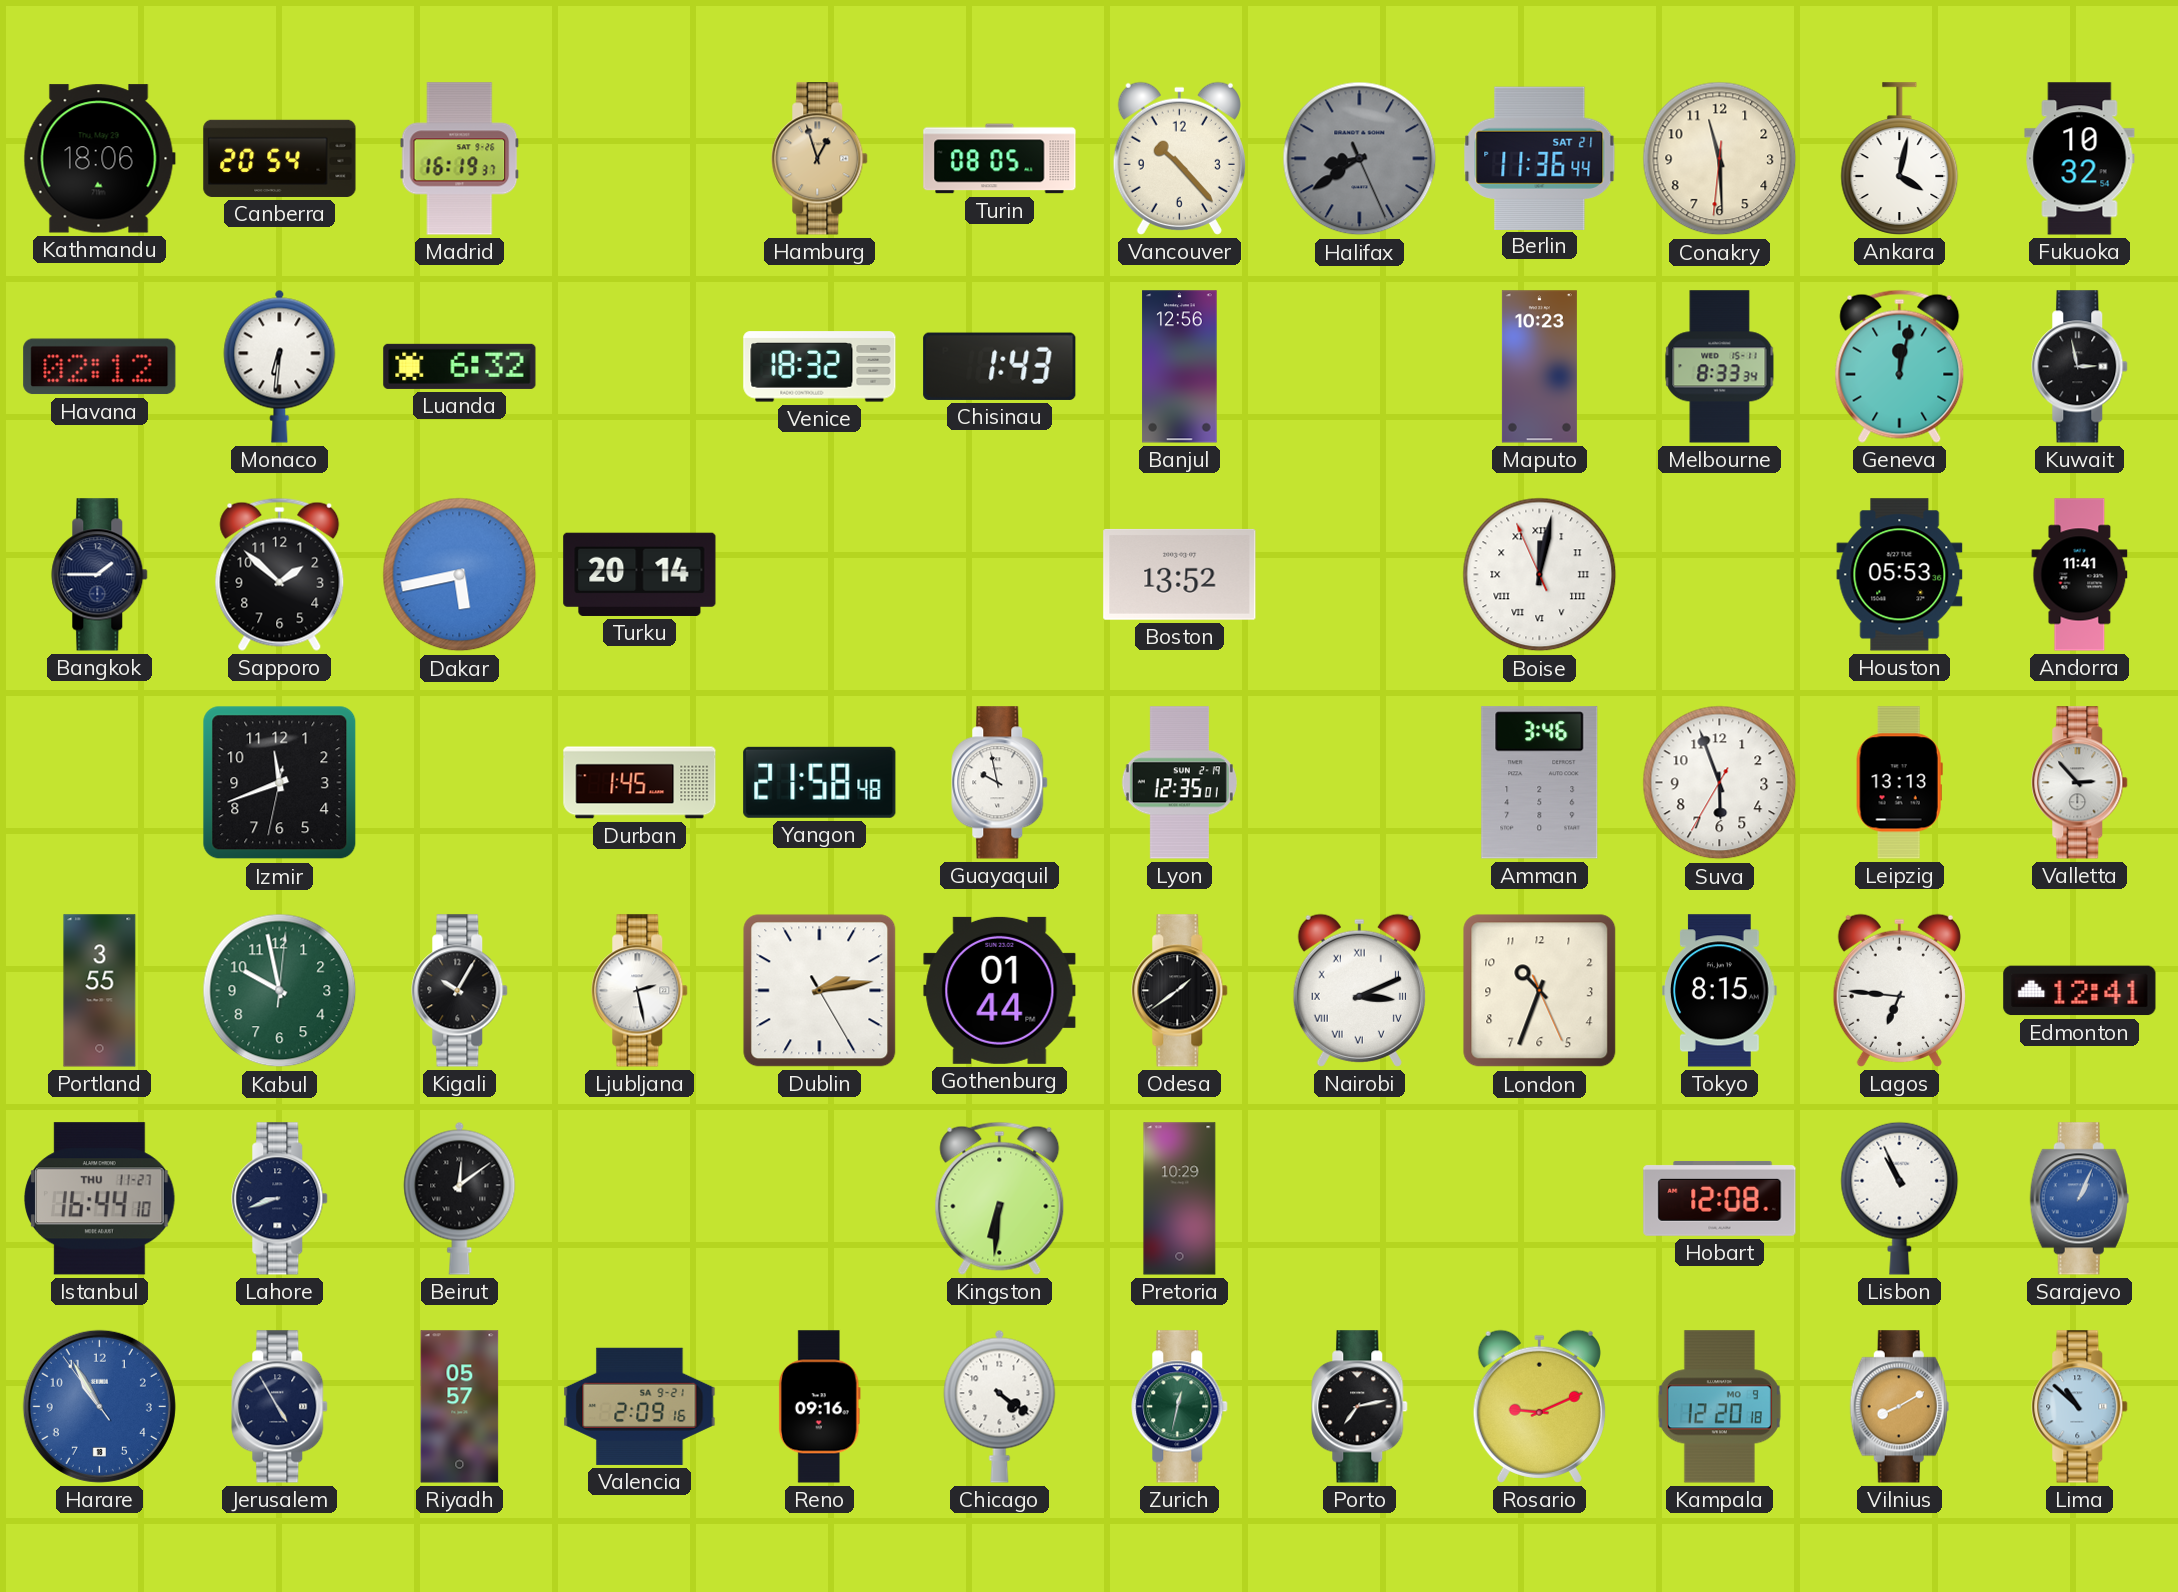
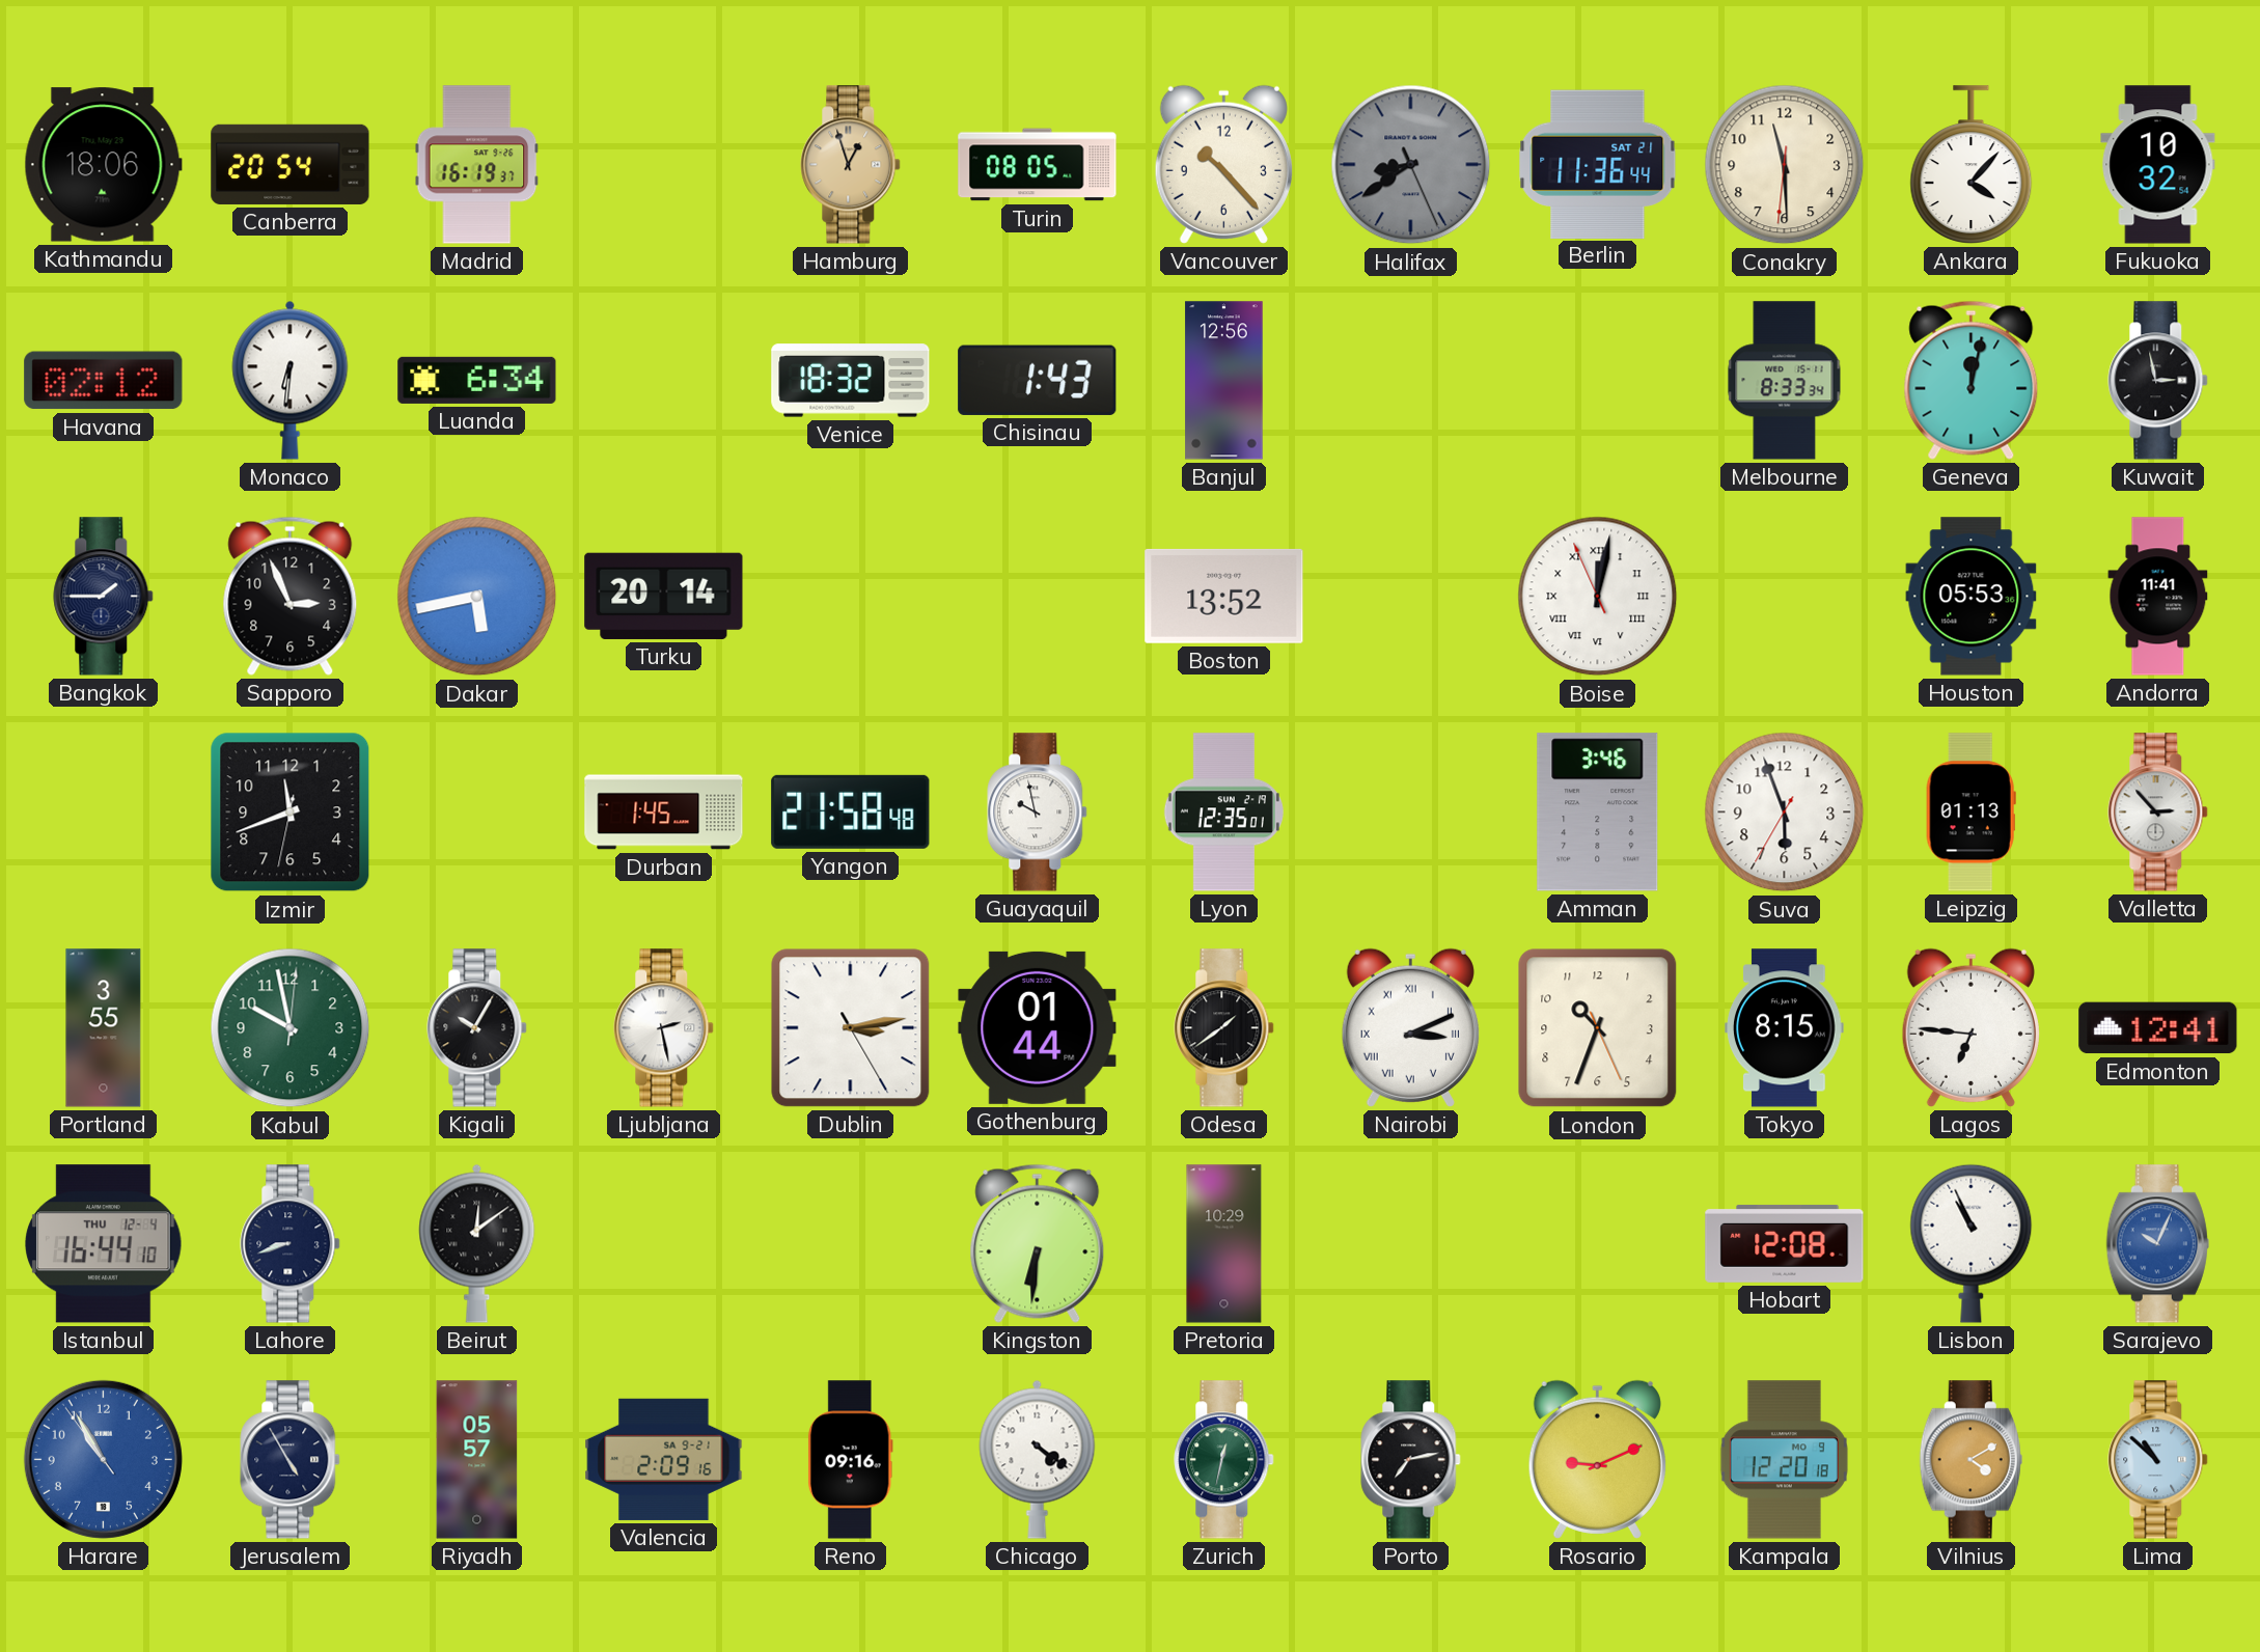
Ankara: 4:02 -> 4:07
Luanda: 6:32 -> 6:34
Maputo: 10:23 -> none
Sapporo: 1:52 -> 2:56
Leipzig: 13:13 -> 01:13
Dublin: 2:13 -> 3:13
Istanbul date: THU 11-27 -> THU 12-4
Sarajevo: 1:04 -> 10:04
Vilnius: 8:10 -> 4:10
